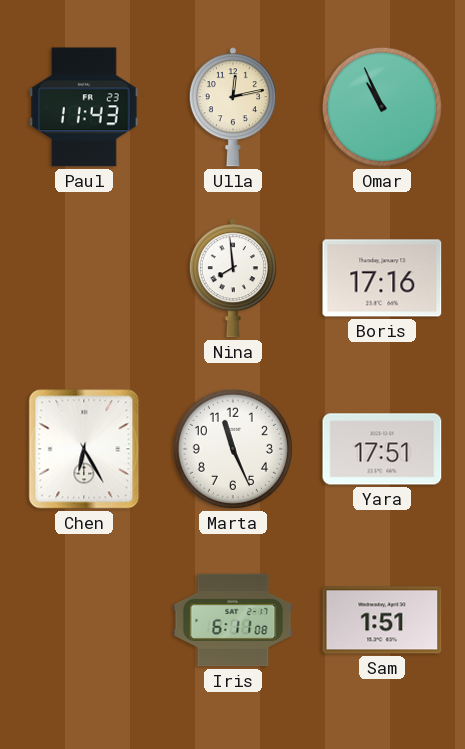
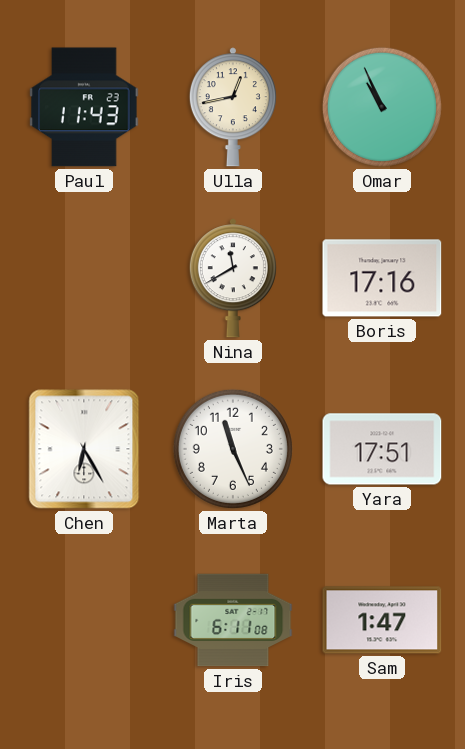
Ulla: 12:13 -> 12:43
Nina: 7:59 -> 11:40
Sam: 1:51 -> 1:47
